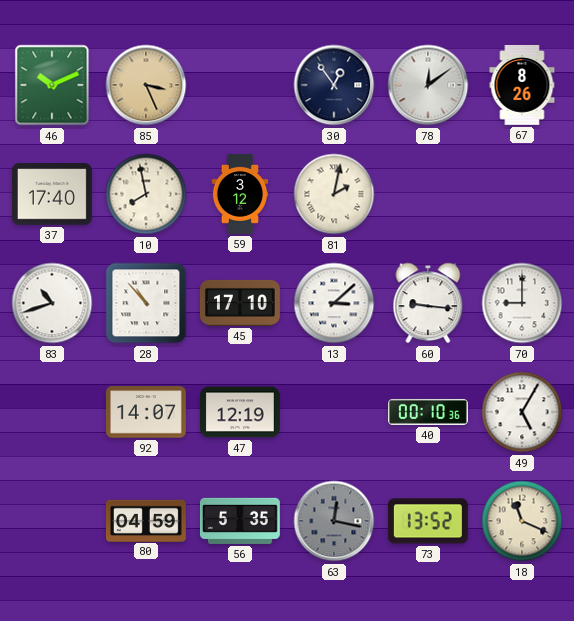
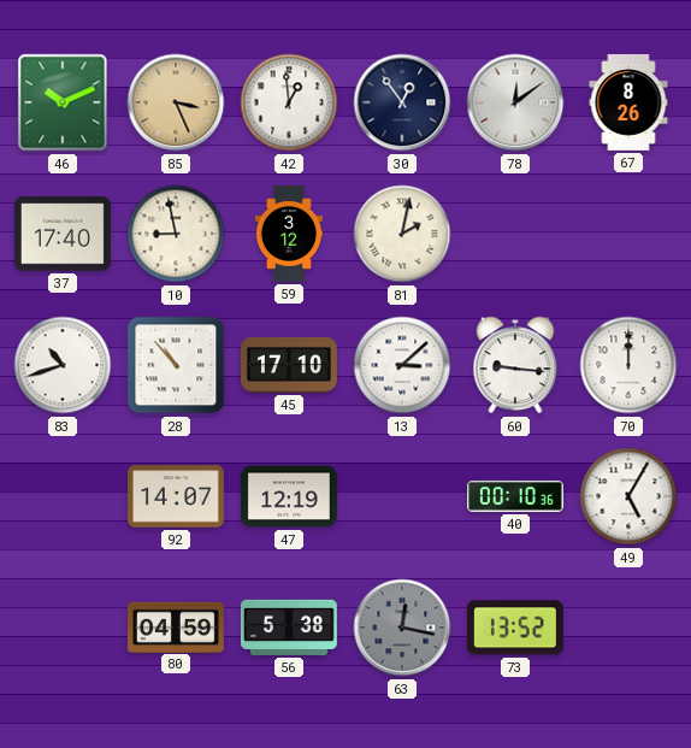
42: none -> 12:59
10: 7:58 -> 8:58
70: 9:00 -> 12:00
56: 5:35 -> 5:38
18: 11:19 -> none
